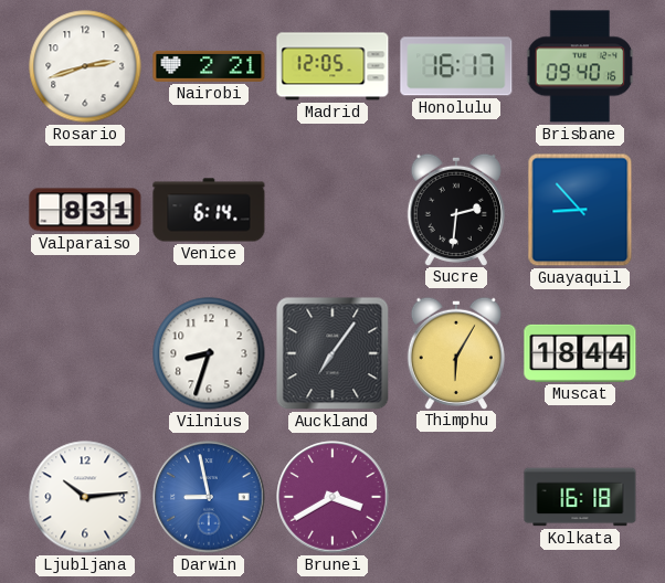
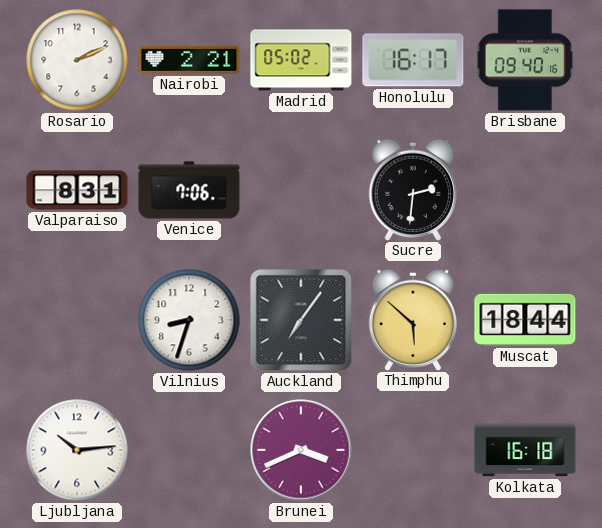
Rosario: 2:42 -> 2:11
Madrid: 12:05 -> 05:02
Venice: 6:14 -> 7:06
Guayaquil: 8:53 -> none
Thimphu: 6:05 -> 5:52
Darwin: 8:58 -> none
Brunei: 3:40 -> 3:41
